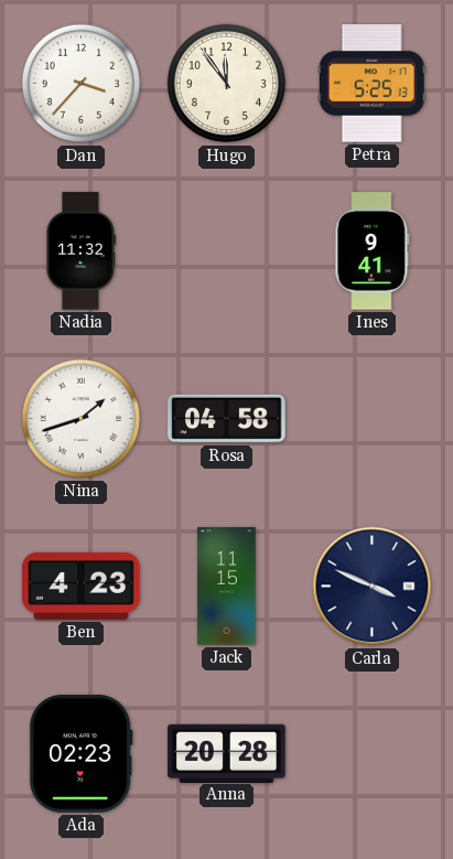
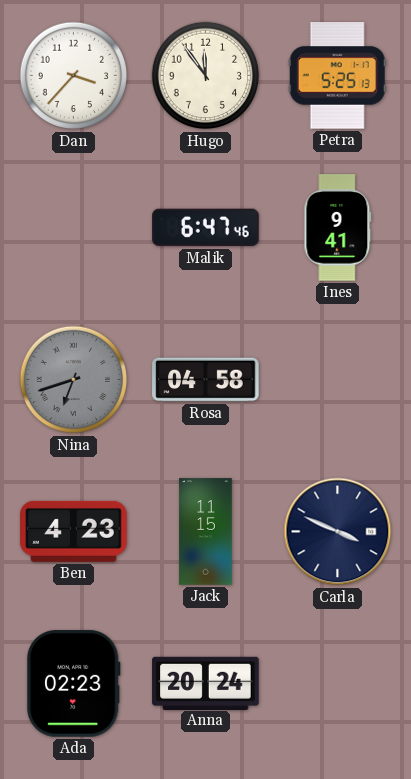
Nadia: 11:32 -> none
Malik: none -> 6:47
Nina: 1:42 -> 6:42
Nina dial: white -> grey
Anna: 20:28 -> 20:24
